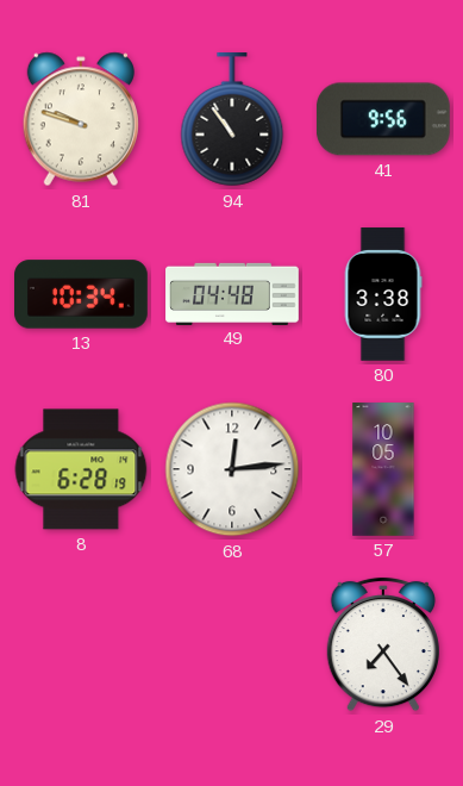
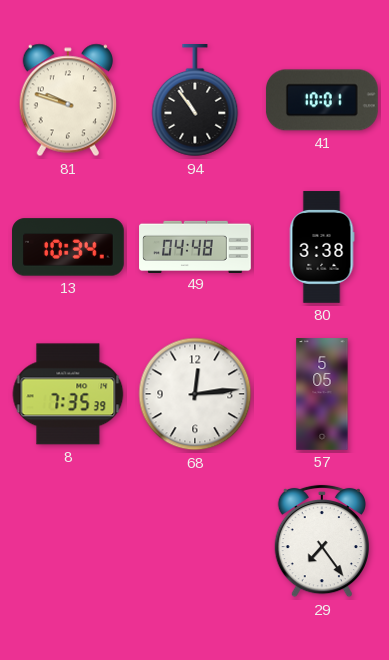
41: 9:56 -> 10:01
8: 6:28 -> 7:35
57: 10:05 -> 5:05
